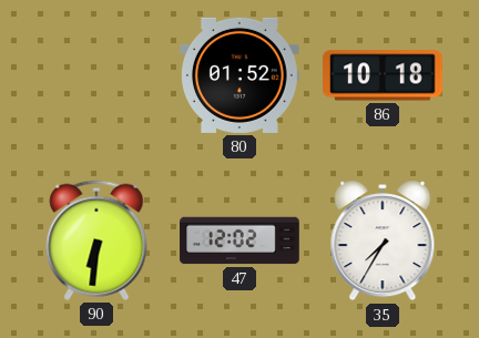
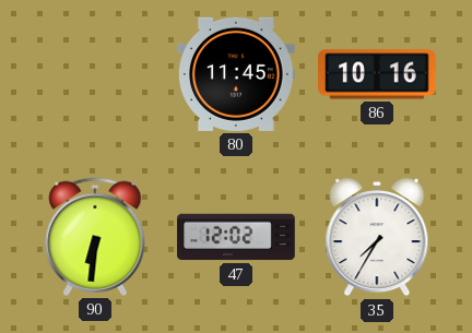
80: 01:52 -> 11:45
86: 10:18 -> 10:16
